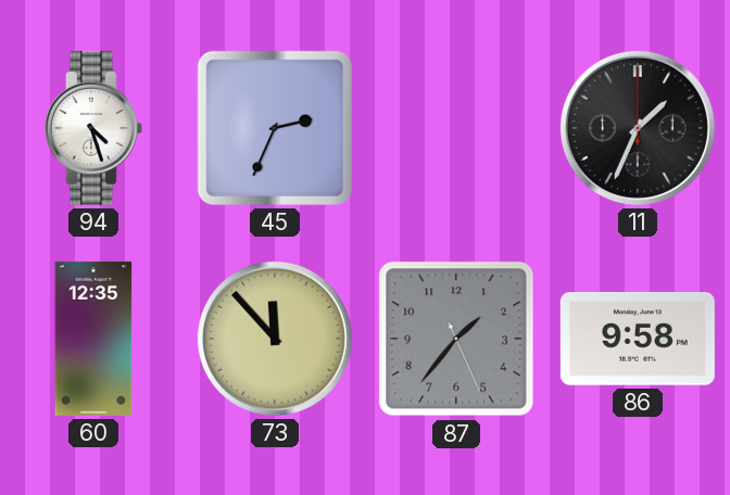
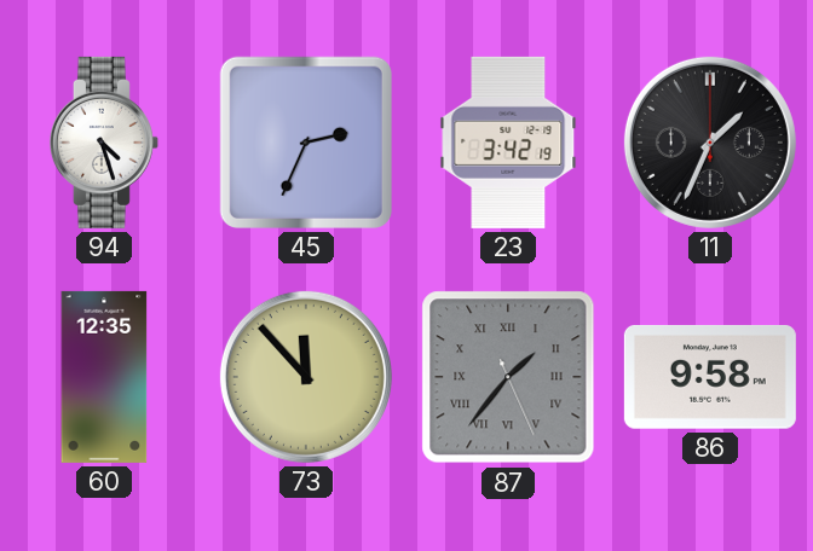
23: none -> 3:42
87 numerals: Arabic -> Roman
